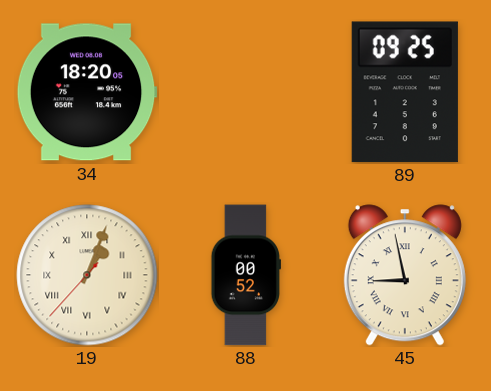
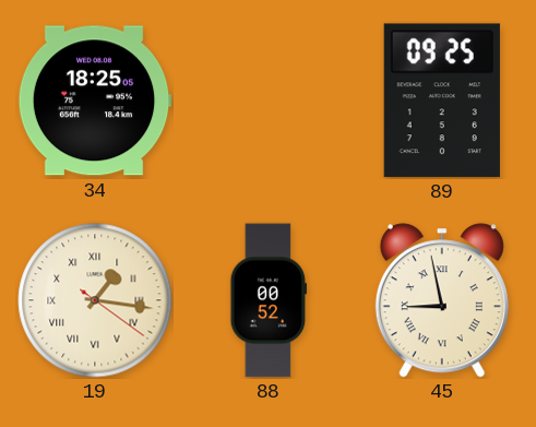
34: 18:20 -> 18:25
19: 1:03 -> 1:16
